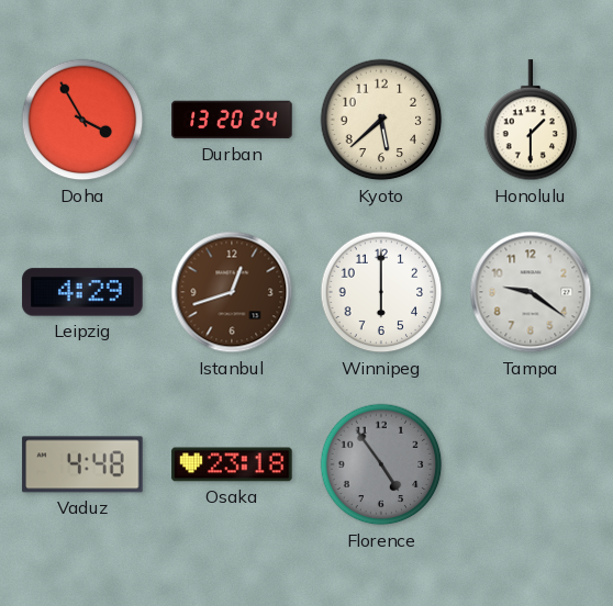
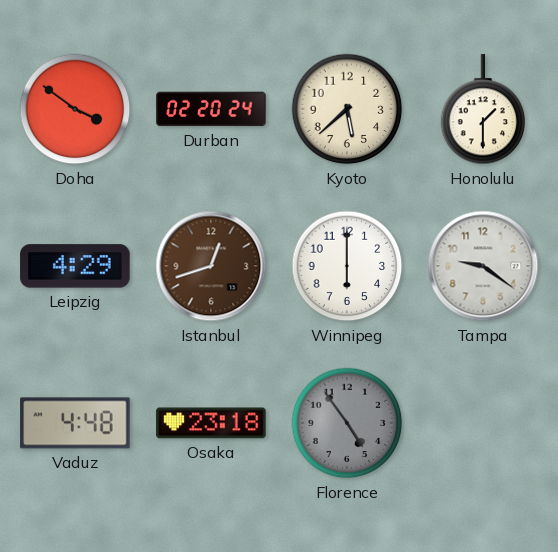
Doha: 3:55 -> 3:51
Durban: 13:20 -> 02:20
